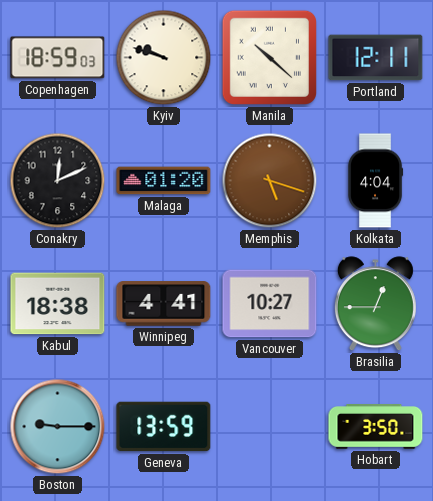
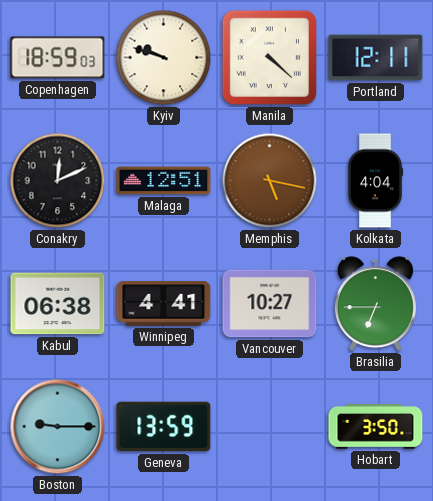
Manila: 10:22 -> 4:22
Malaga: 01:20 -> 12:51
Memphis: 5:18 -> 5:17
Kabul: 18:38 -> 06:38
Brasilia: 12:45 -> 6:45
